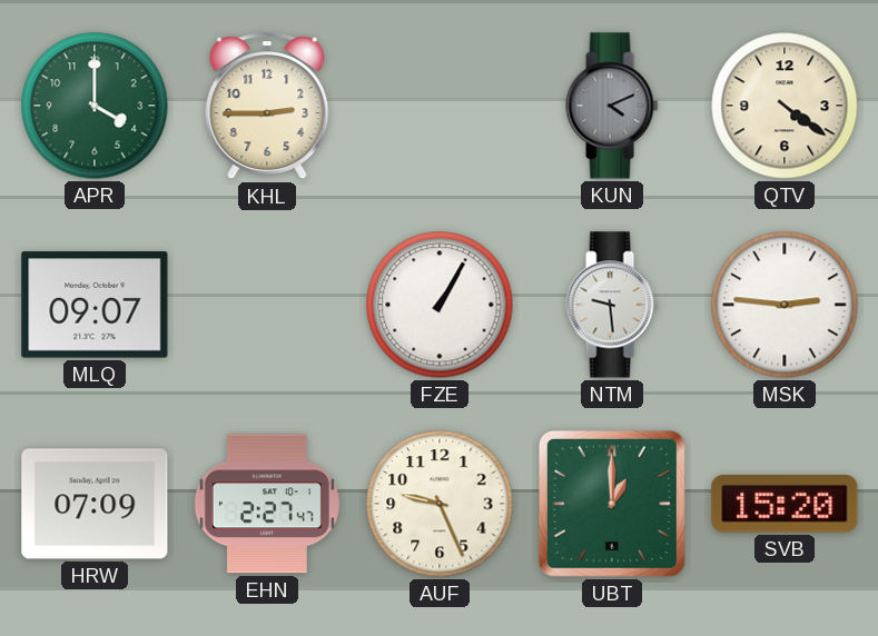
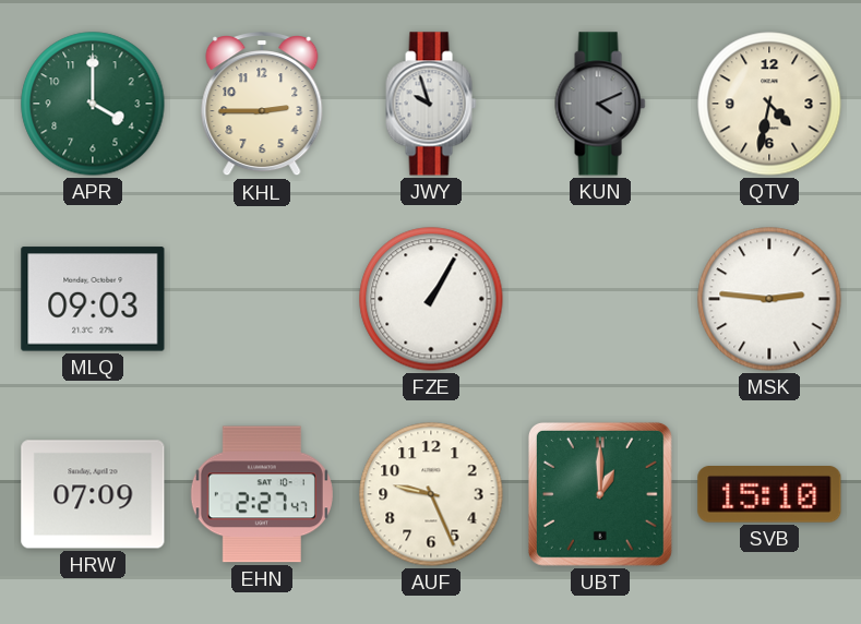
JWY: none -> 9:57
QTV: 4:21 -> 4:32
MLQ: 09:07 -> 09:03
NTM: 9:29 -> none
SVB: 15:20 -> 15:10
